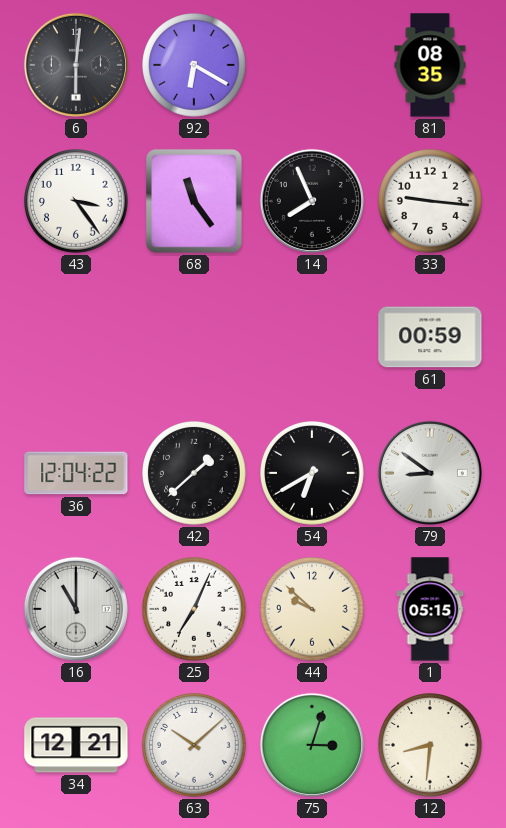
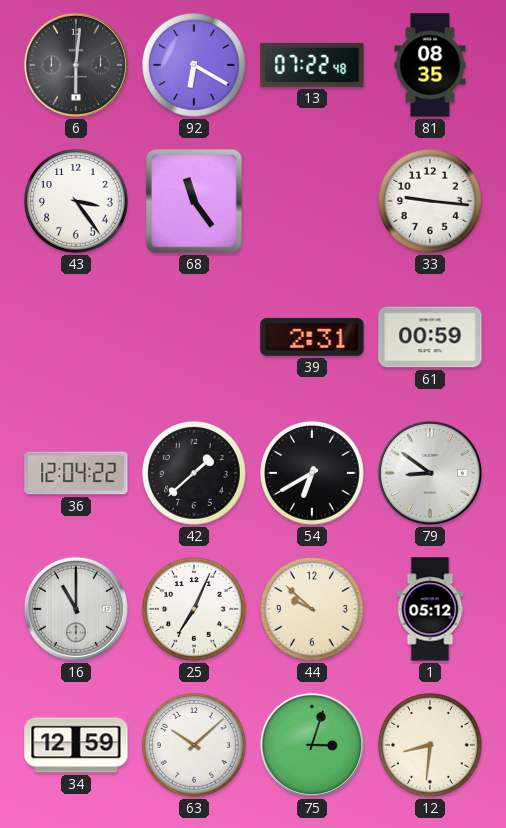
13: none -> 07:22
14: 7:56 -> none
39: none -> 2:31
1: 05:15 -> 05:12
34: 12:21 -> 12:59
